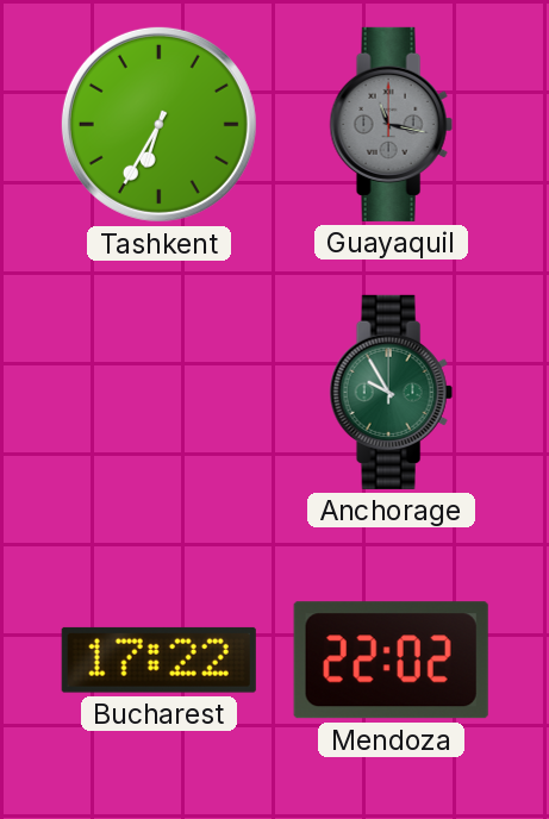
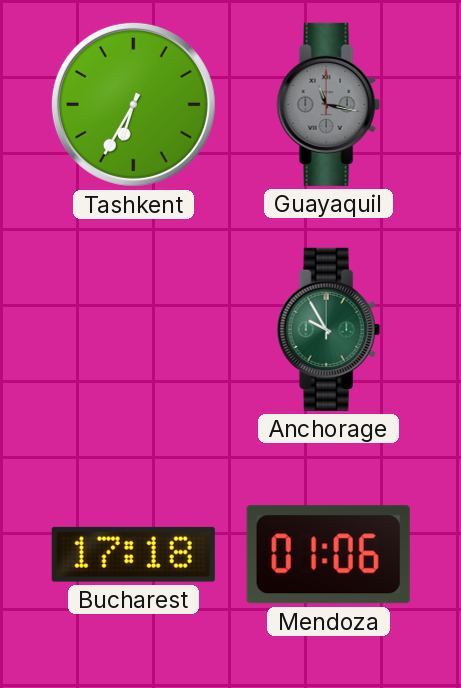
Bucharest: 17:22 -> 17:18
Mendoza: 22:02 -> 01:06
